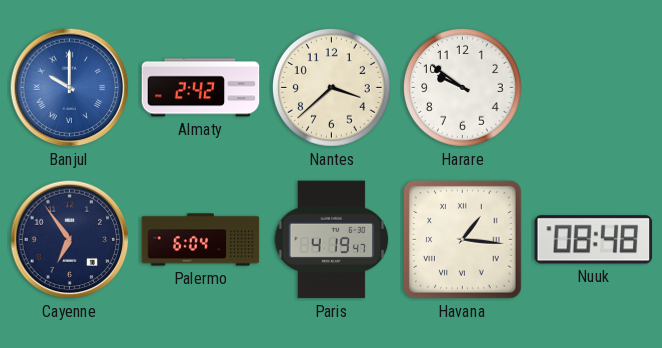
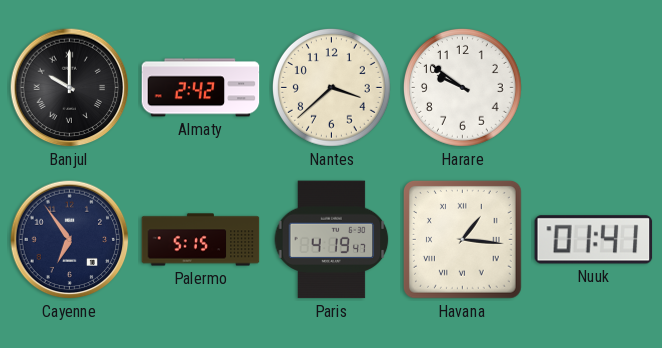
Banjul dial: blue -> black
Palermo: 6:04 -> 5:15
Nuuk: 08:48 -> 01:41
